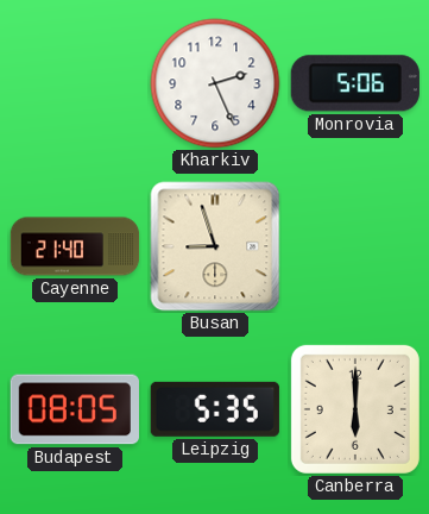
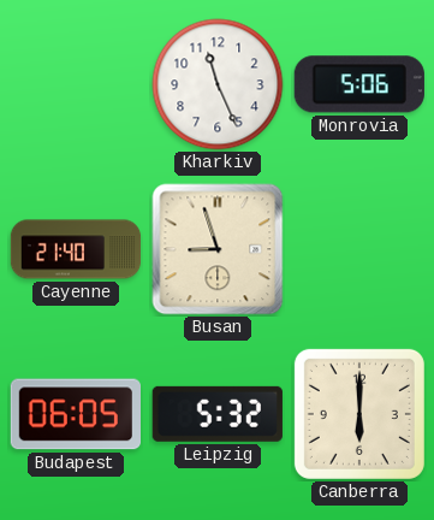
Kharkiv: 2:26 -> 11:26
Budapest: 08:05 -> 06:05
Leipzig: 5:35 -> 5:32
